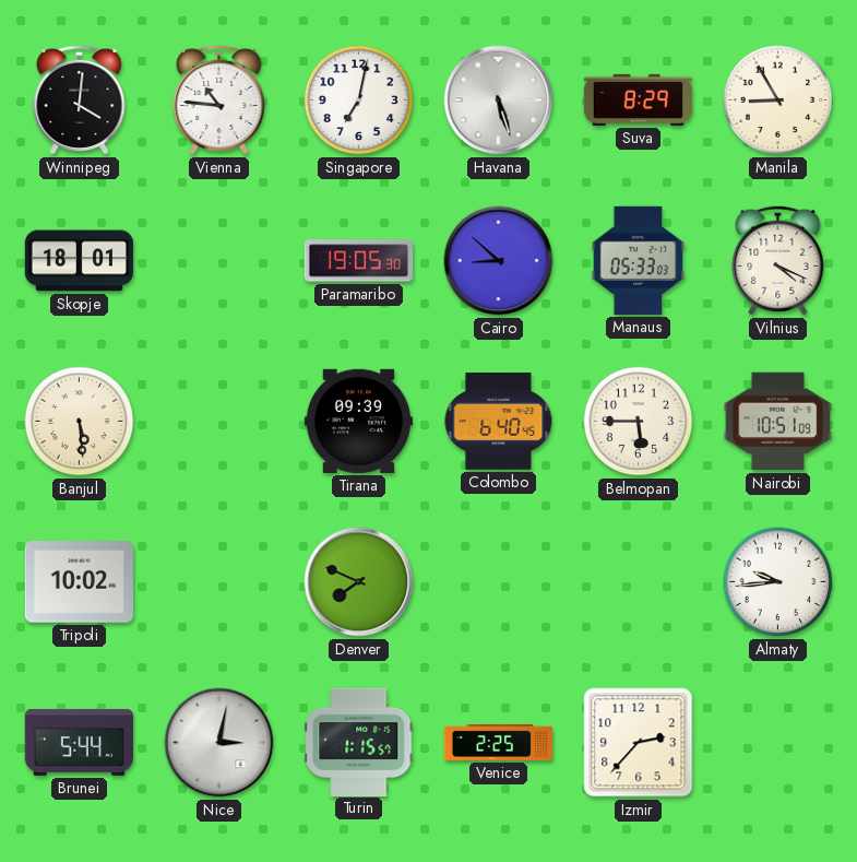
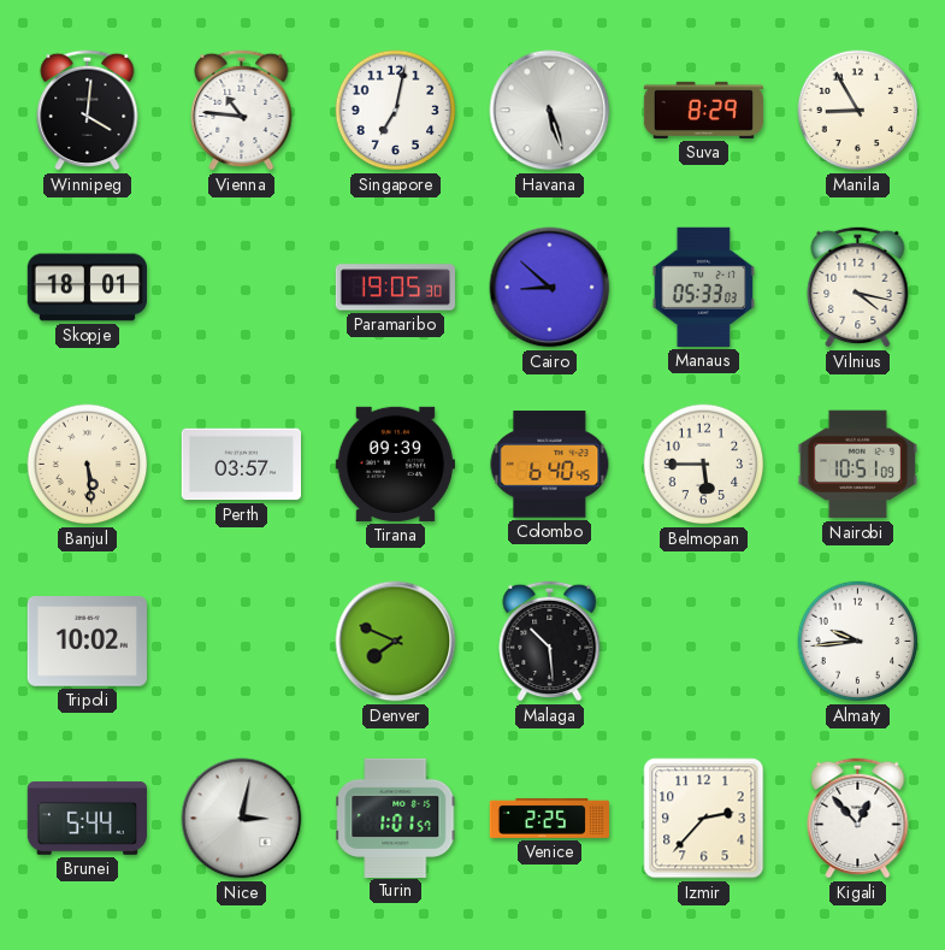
Vilnius: 4:19 -> 4:17
Perth: none -> 03:57
Malaga: none -> 10:29
Turin: 1:15 -> 1:01
Kigali: none -> 12:53
